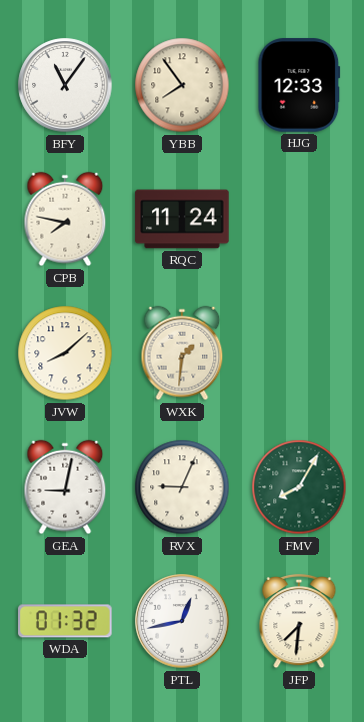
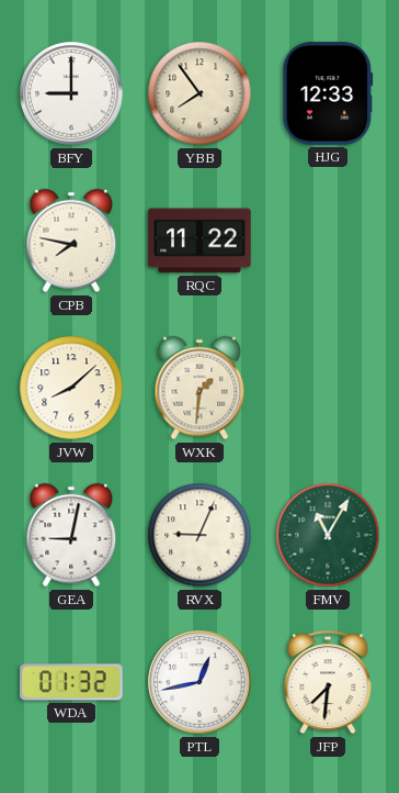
BFY: 11:06 -> 9:00
RQC: 11:24 -> 11:22
FMV: 8:05 -> 11:05
